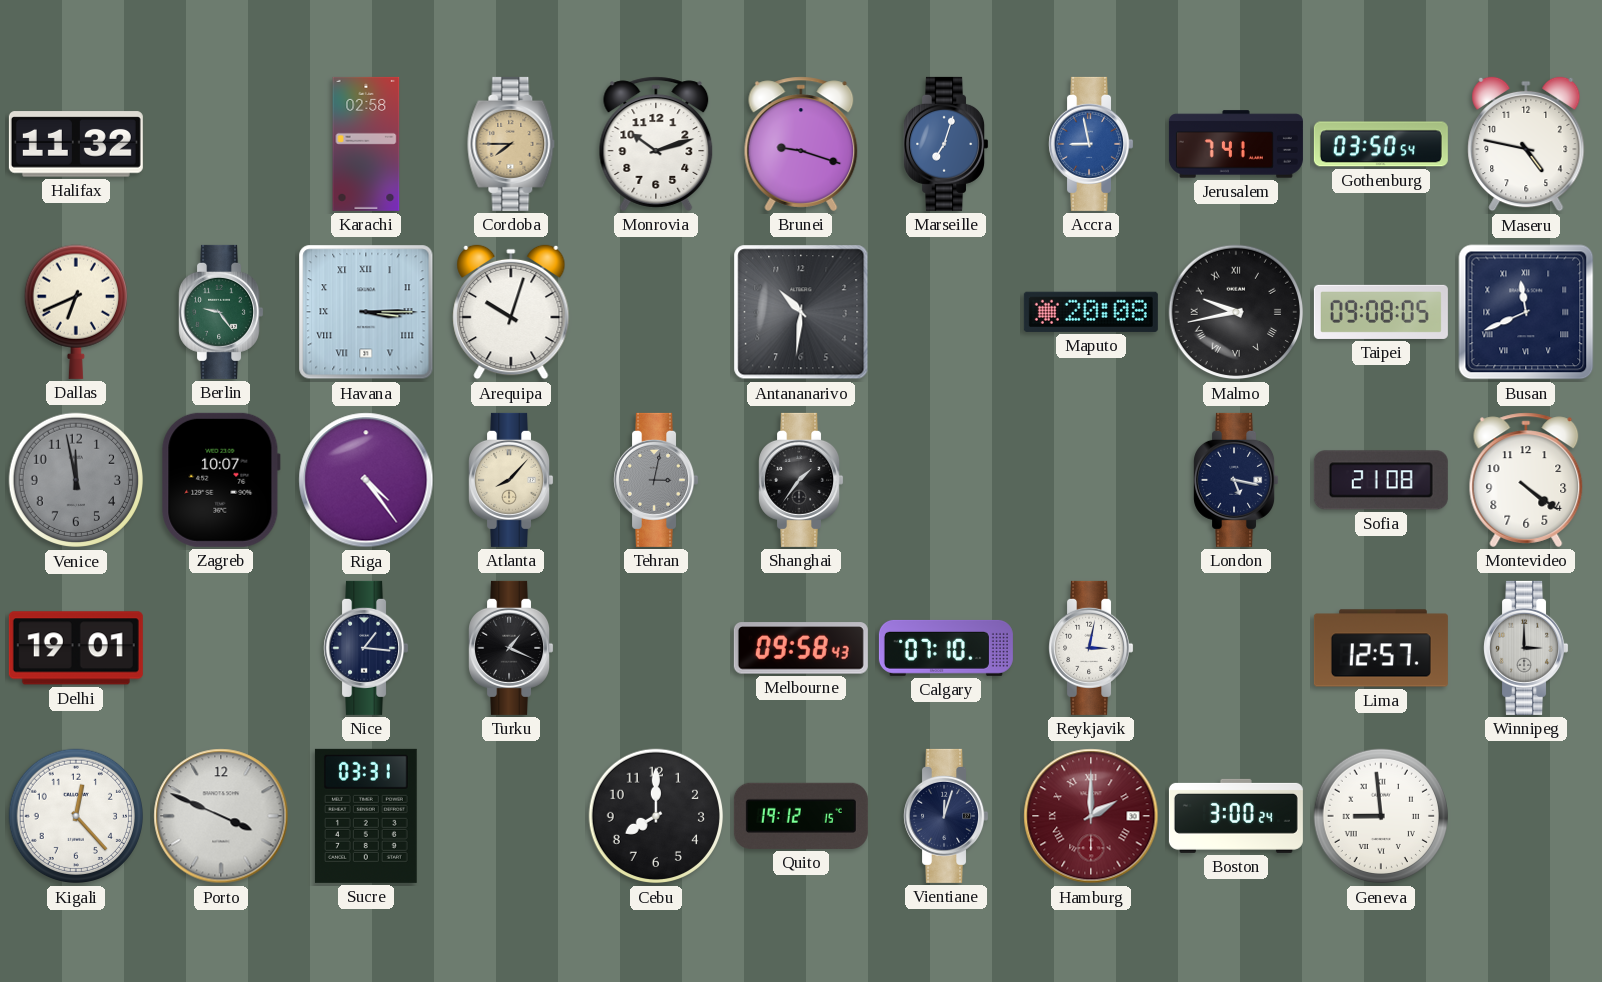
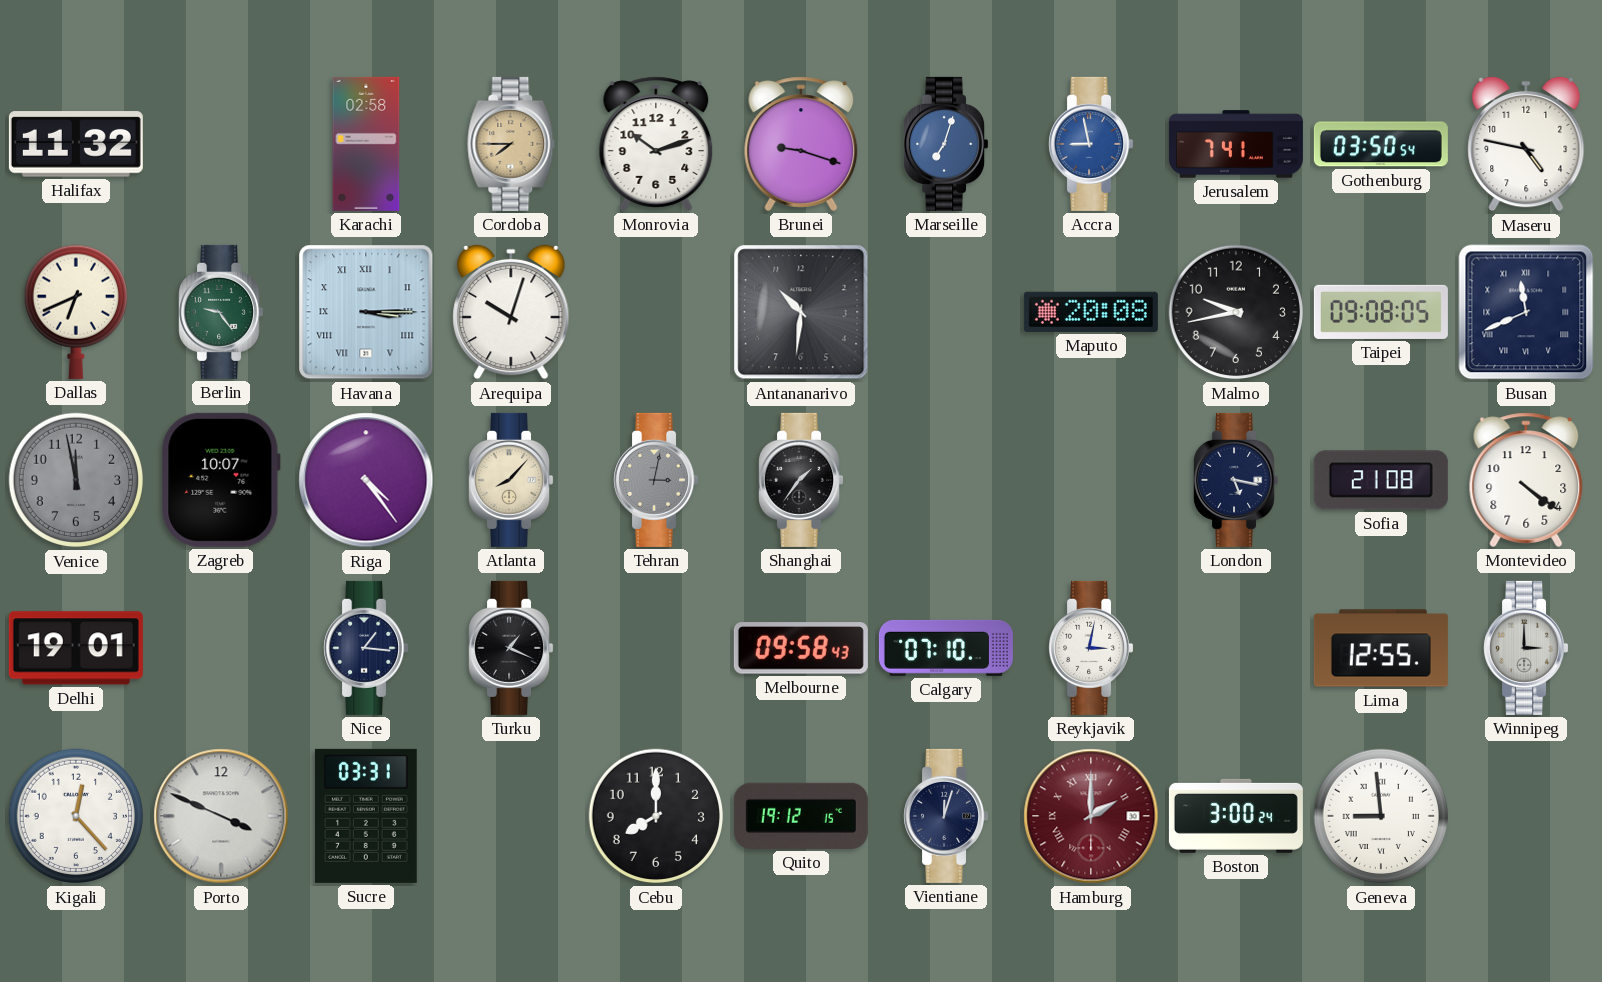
Malmo numerals: Roman -> Arabic
Lima: 12:57 -> 12:55
